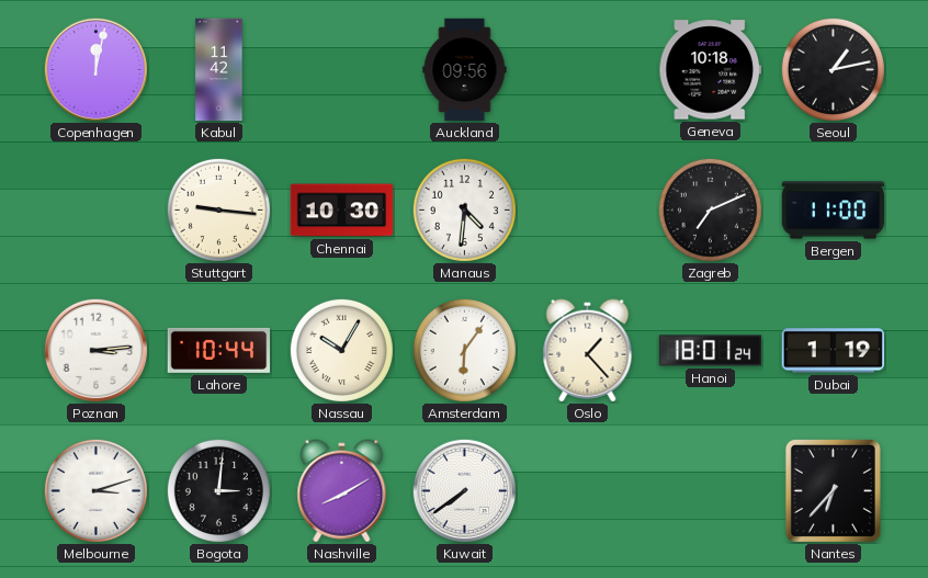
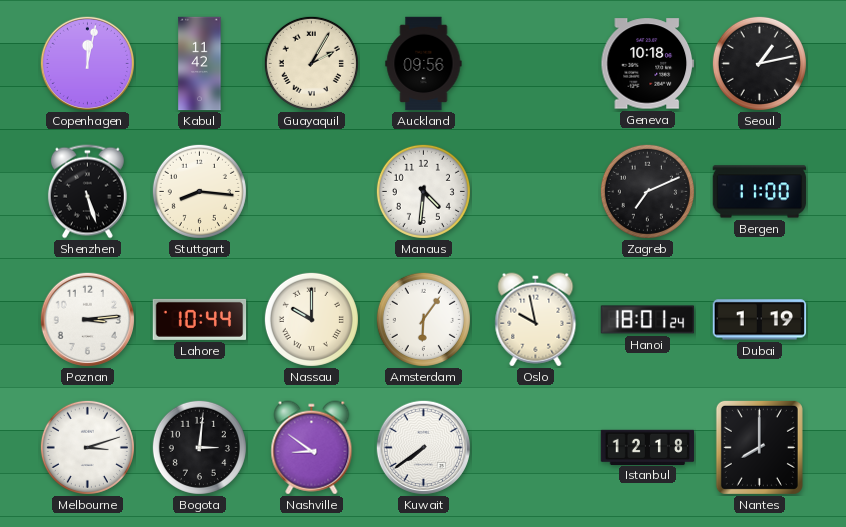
Guayaquil: none -> 2:05
Shenzhen: none -> 5:27
Stuttgart: 9:16 -> 8:16
Chennai: 10:30 -> none
Nassau: 10:05 -> 10:00
Oslo: 1:23 -> 9:58
Nashville: 8:10 -> 8:51
Istanbul: none -> 12:18
Nantes: 6:37 -> 8:00
